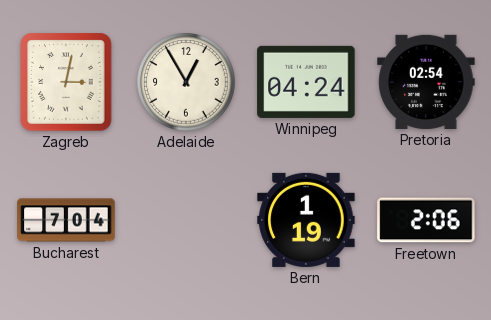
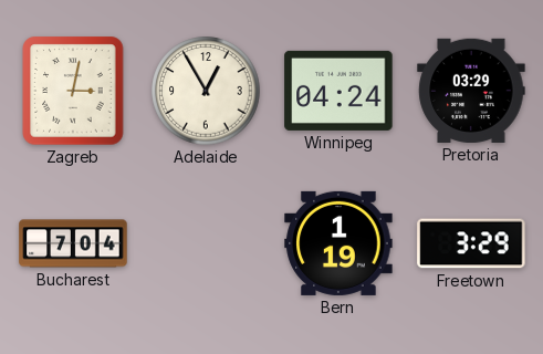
Pretoria: 02:54 -> 03:29
Freetown: 2:06 -> 3:29
